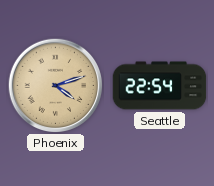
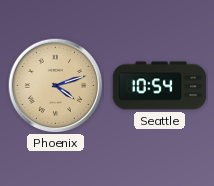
Seattle: 22:54 -> 10:54
